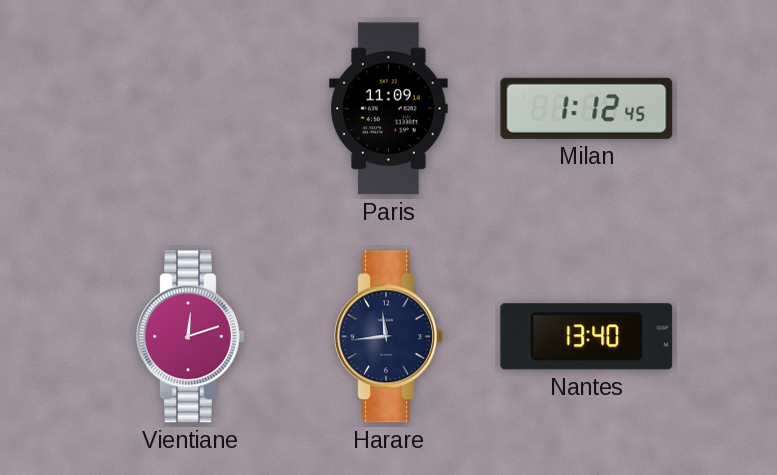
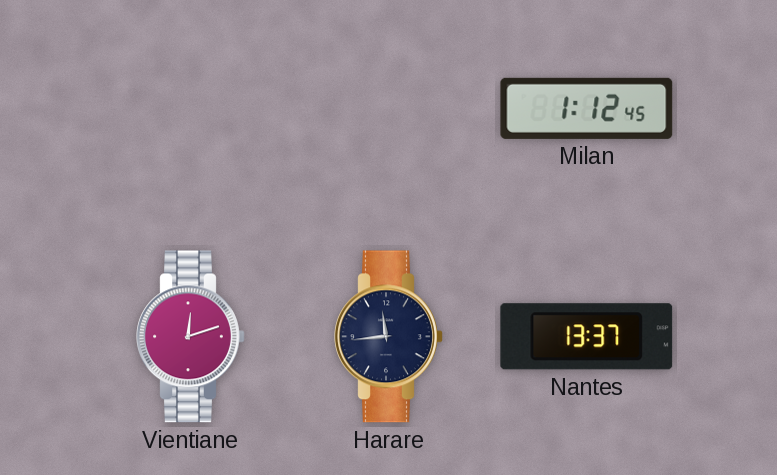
Paris: 11:09 -> none
Nantes: 13:40 -> 13:37
